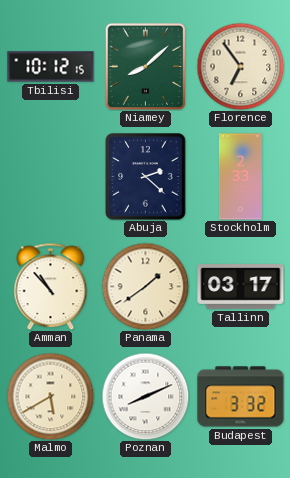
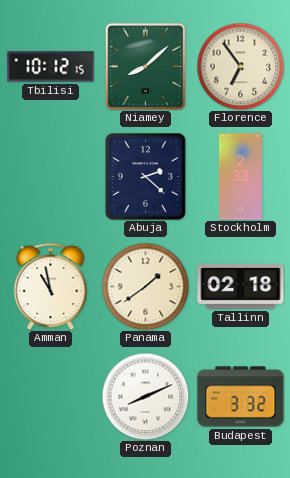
Amman: 10:53 -> 10:58
Tallinn: 03:17 -> 02:18
Malmo: 5:40 -> none
